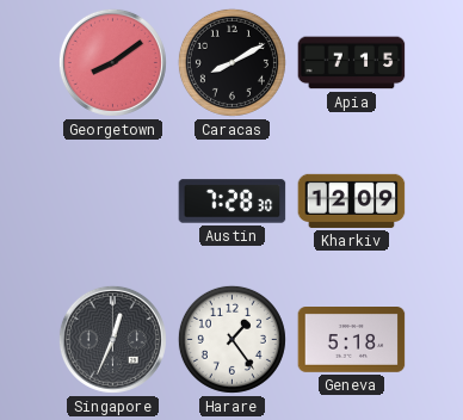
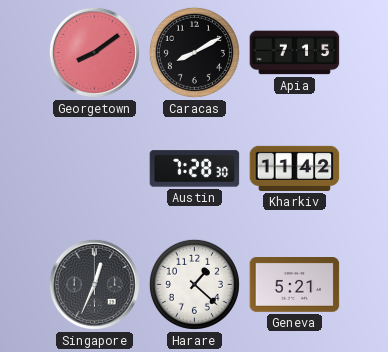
Kharkiv: 12:09 -> 11:42
Harare: 1:24 -> 1:22
Geneva: 5:18 -> 5:21
